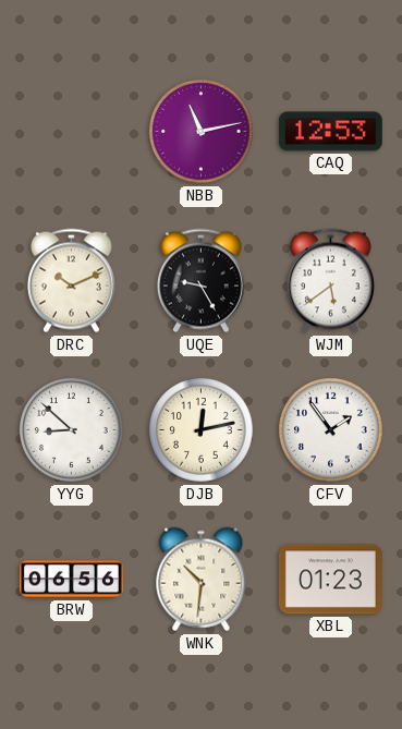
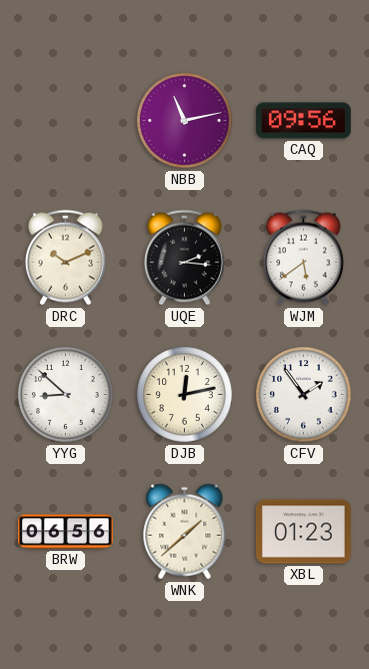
CAQ: 12:53 -> 09:56
UQE: 9:25 -> 2:16
WNK: 10:31 -> 1:38
